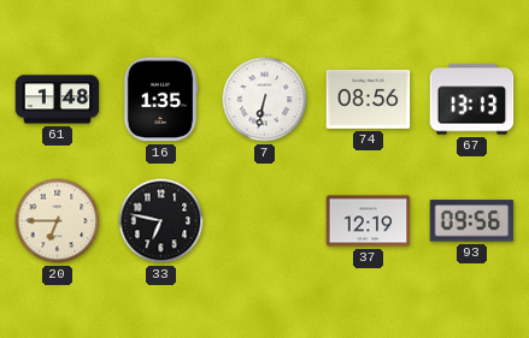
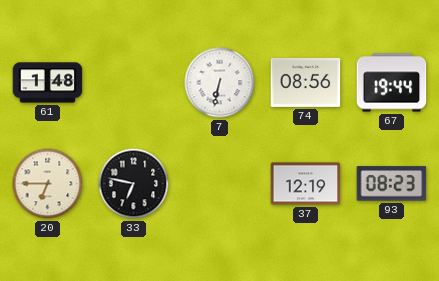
16: 1:35 -> none
67: 13:13 -> 19:44
93: 09:56 -> 08:23
